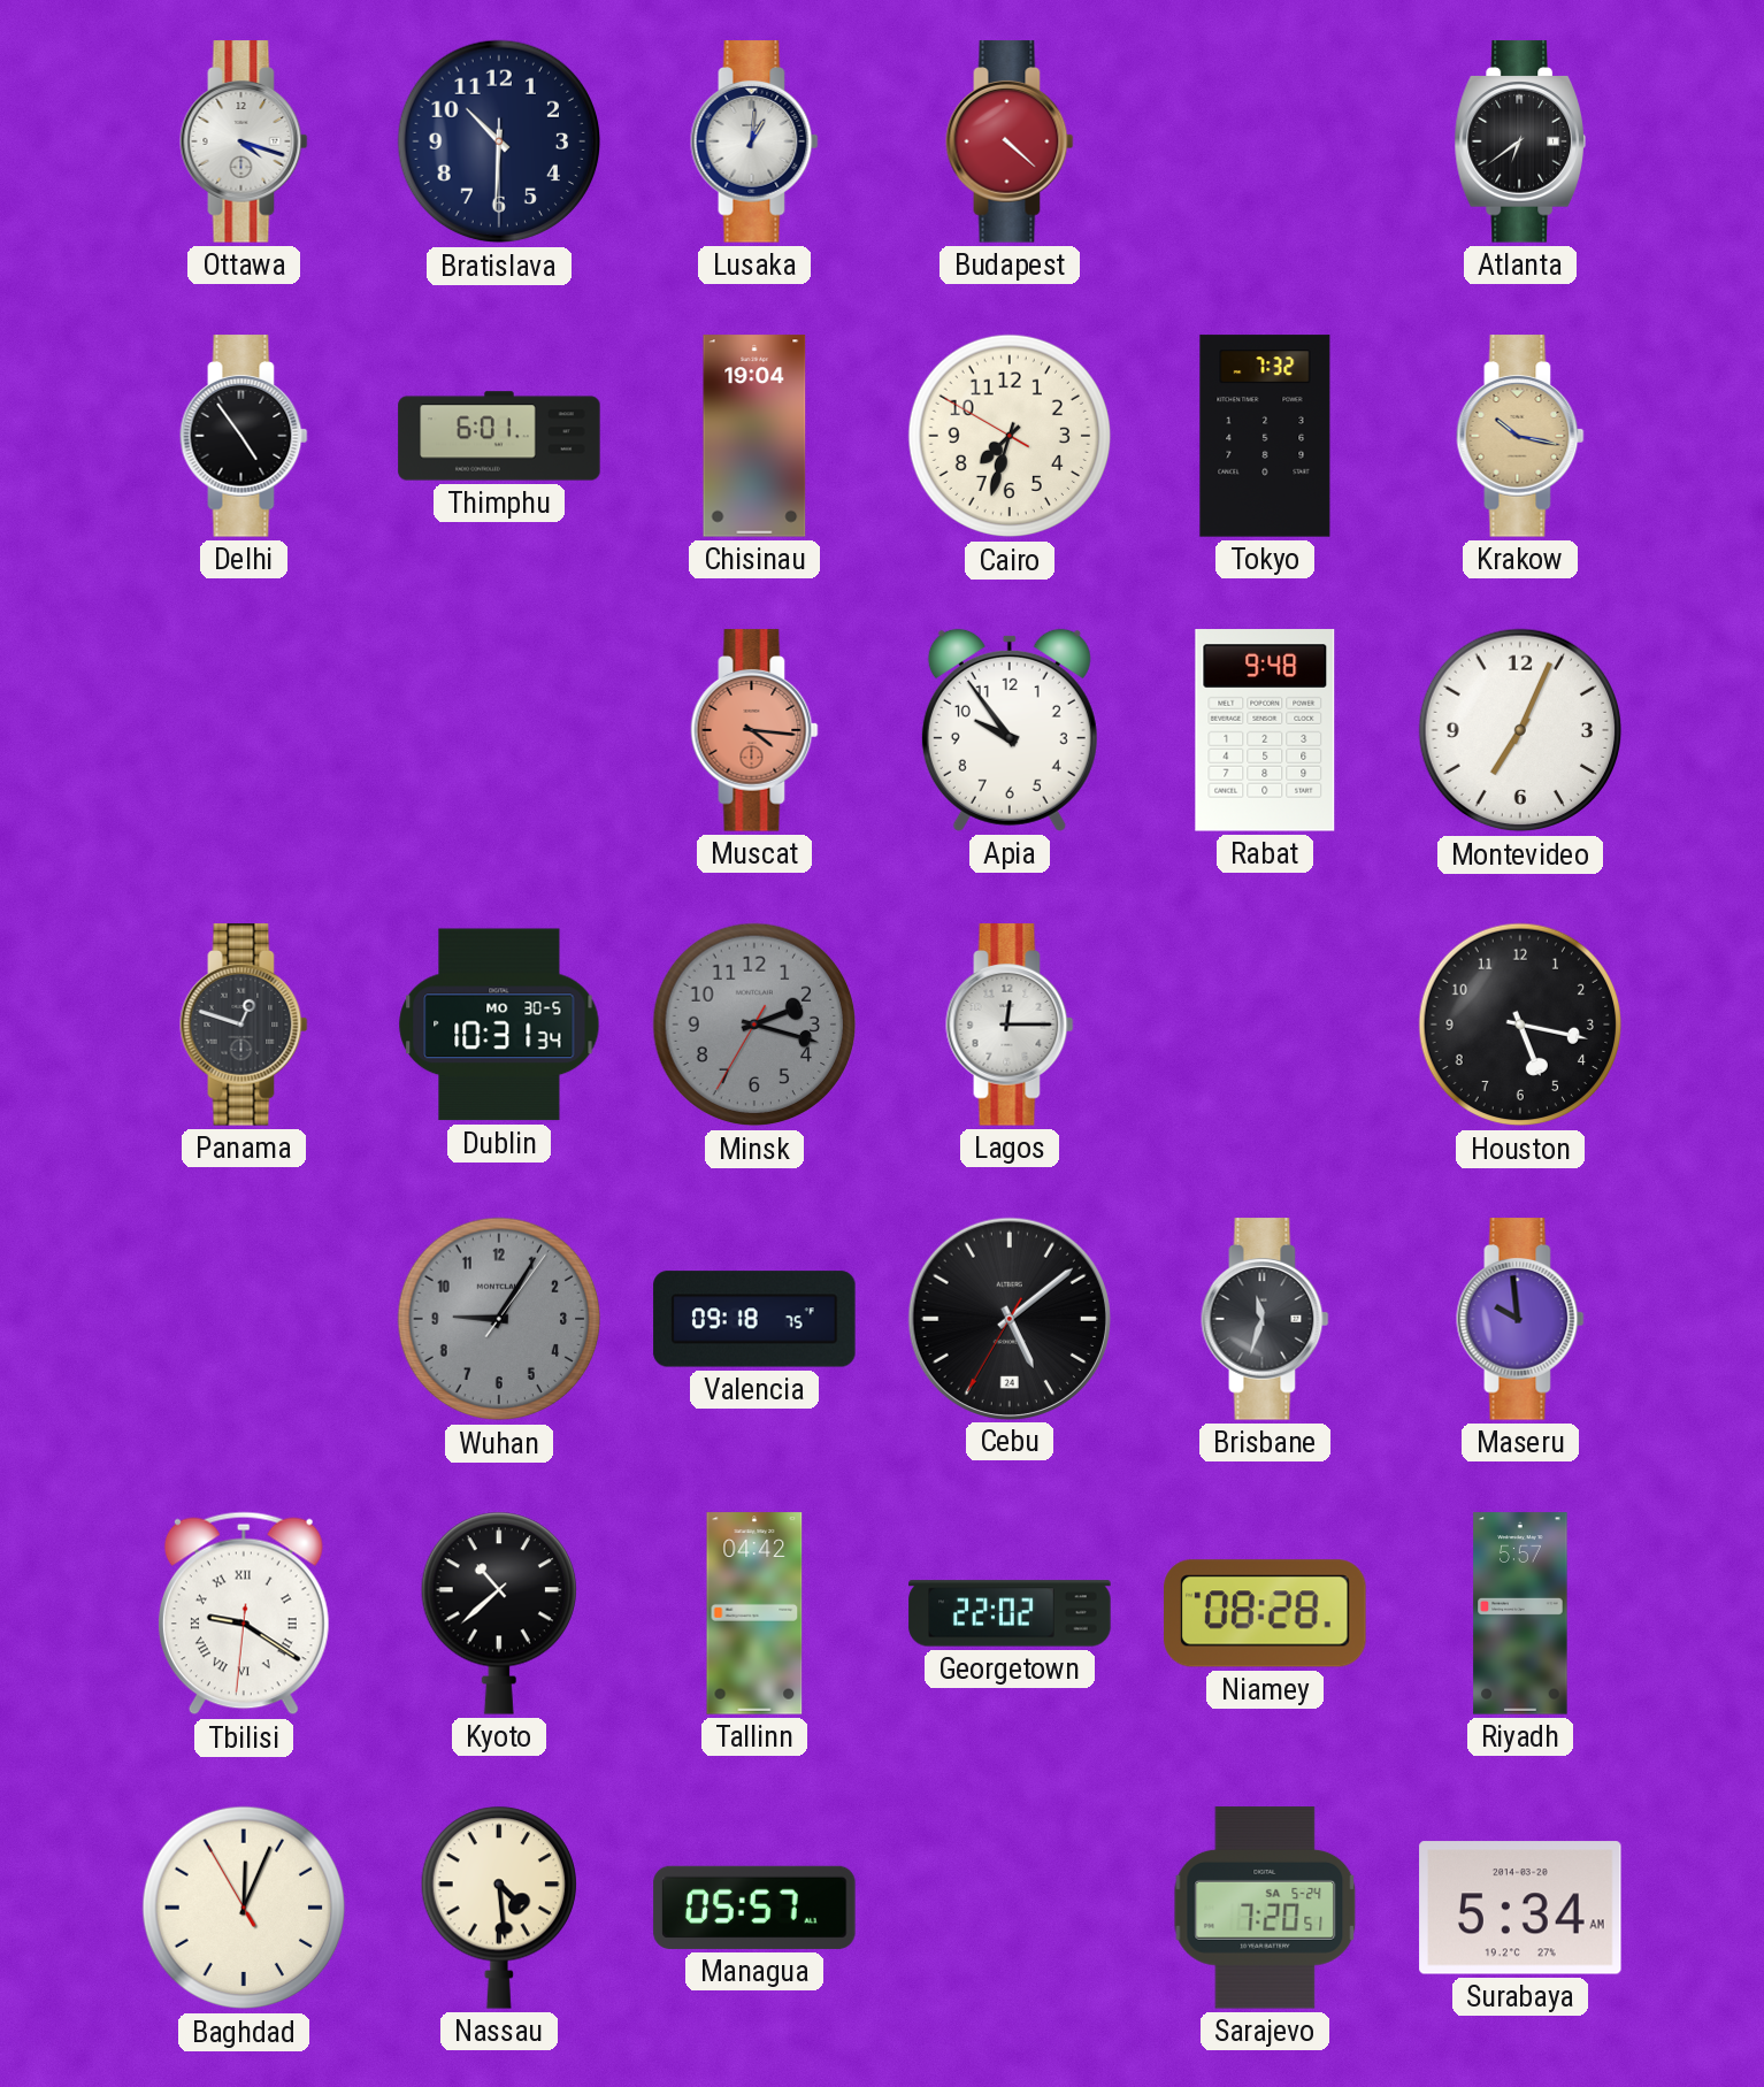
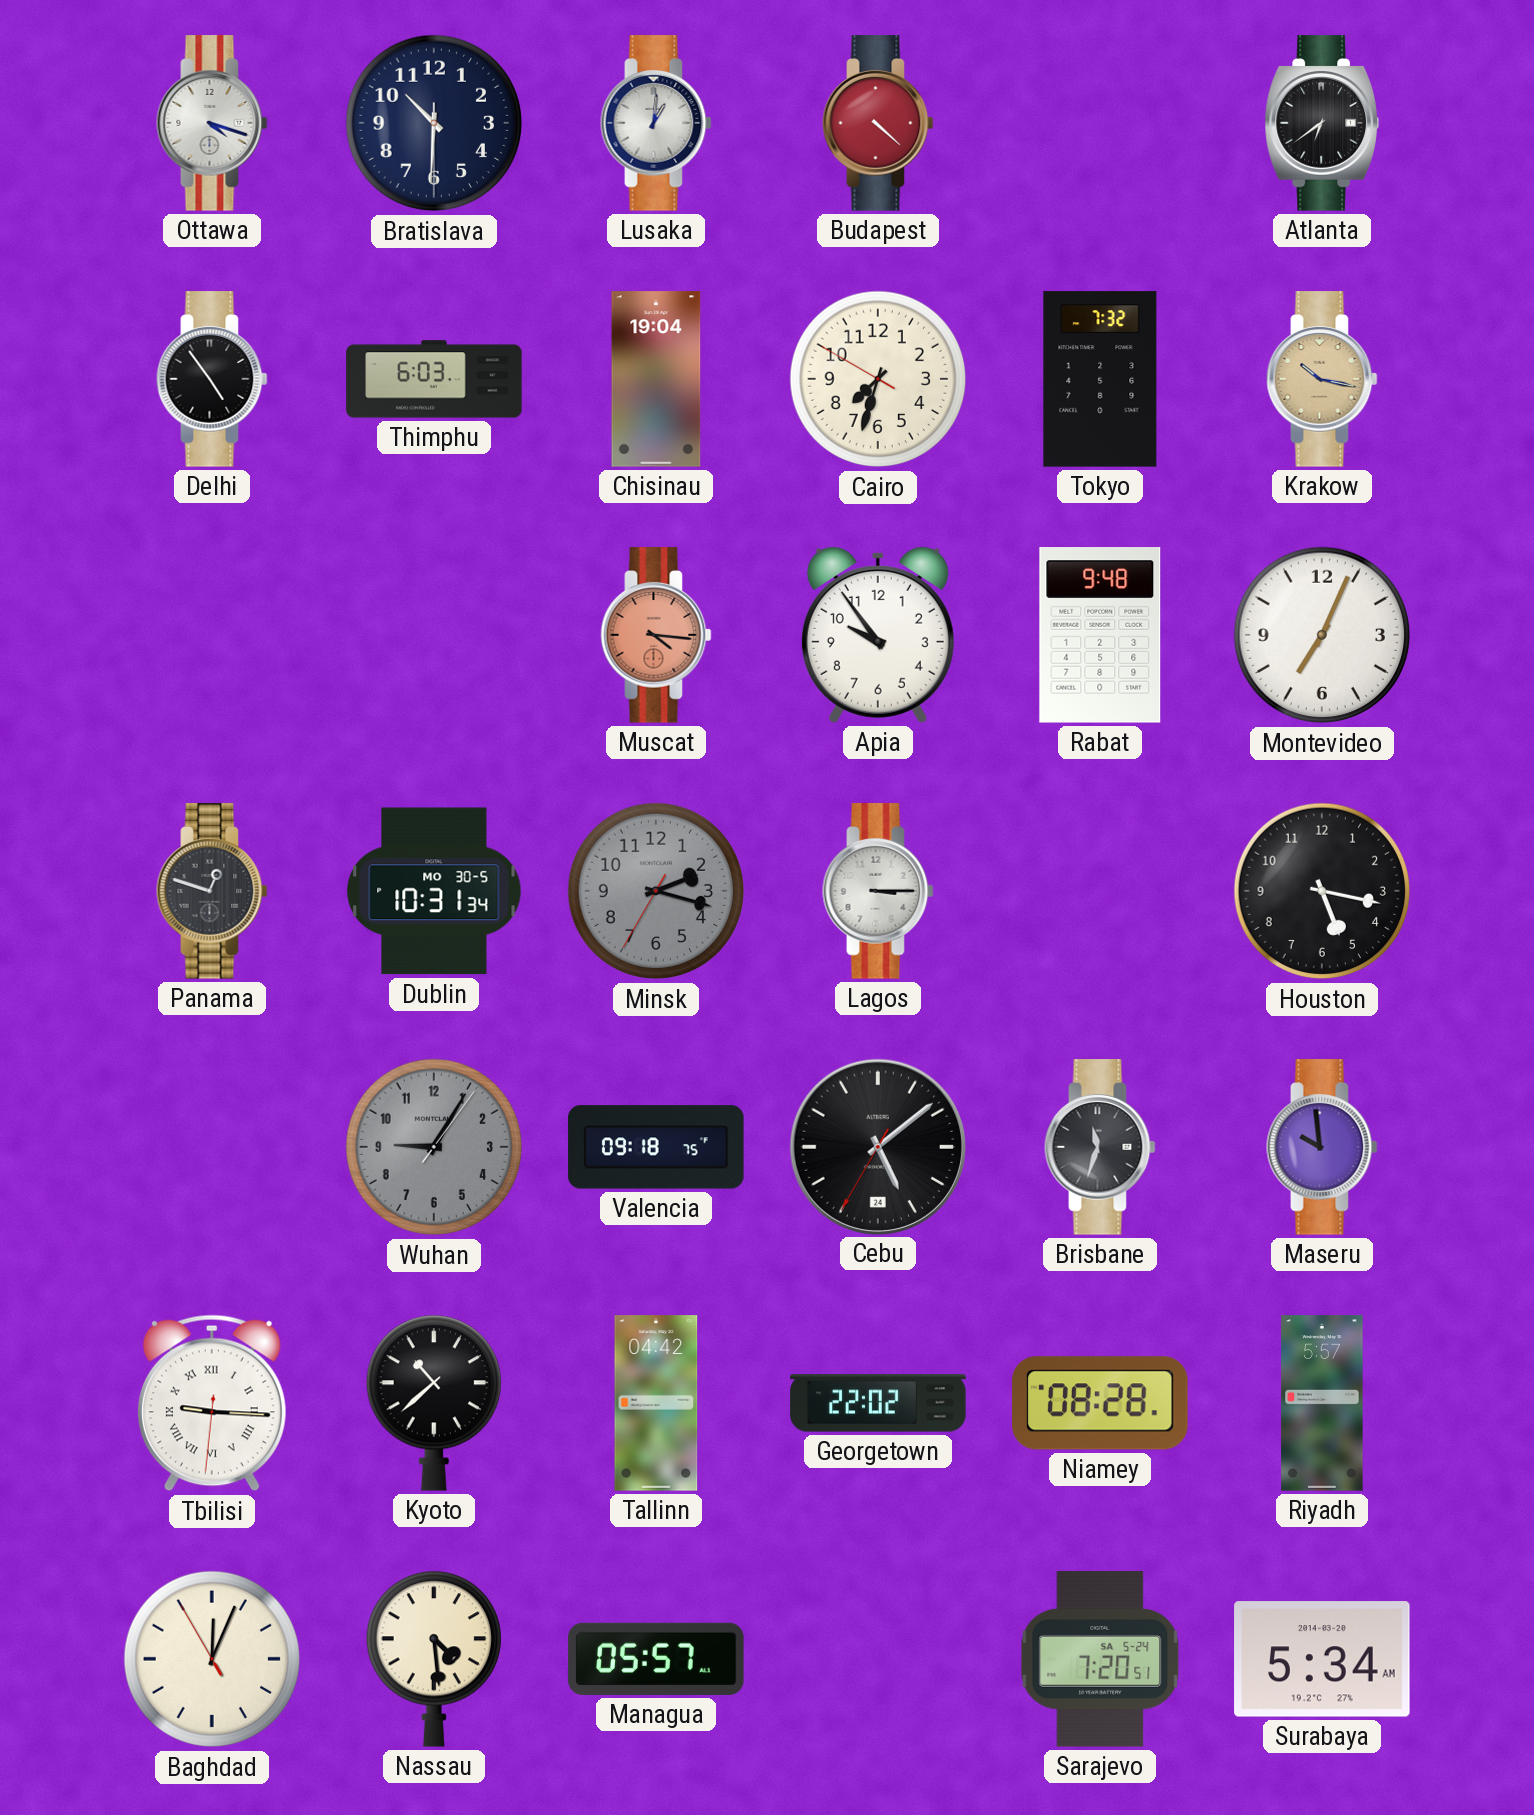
Thimphu: 6:01 -> 6:03
Lagos: 12:15 -> 3:15
Tbilisi: 9:20 -> 9:15
